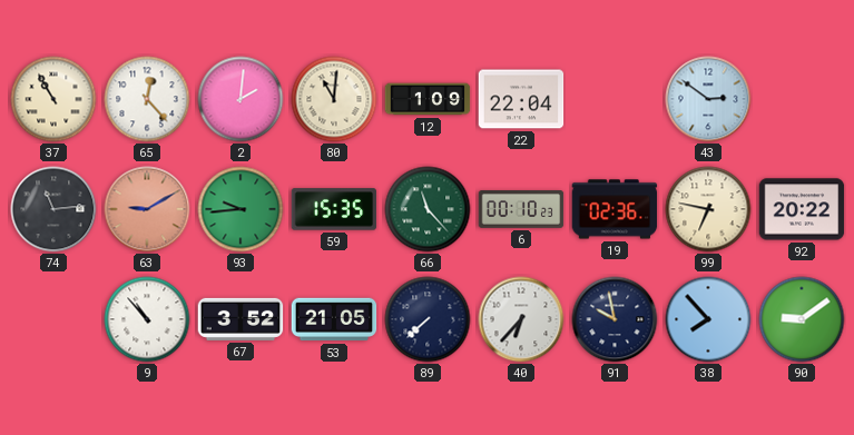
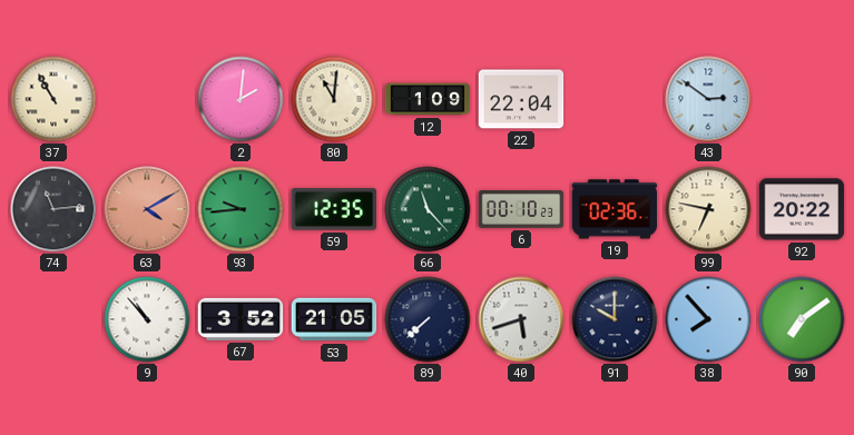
65: 12:23 -> none
63: 9:10 -> 4:10
59: 15:35 -> 12:35
40: 6:37 -> 5:42
91: 9:58 -> 10:00
90: 9:09 -> 7:09
